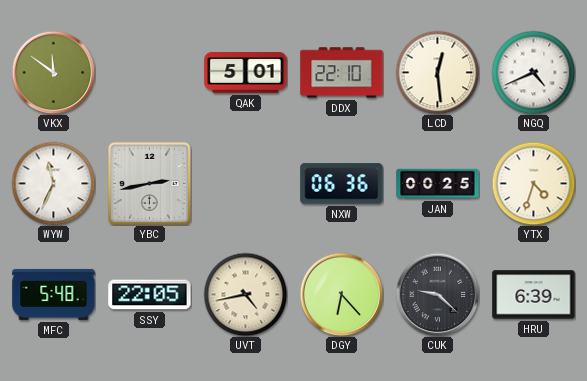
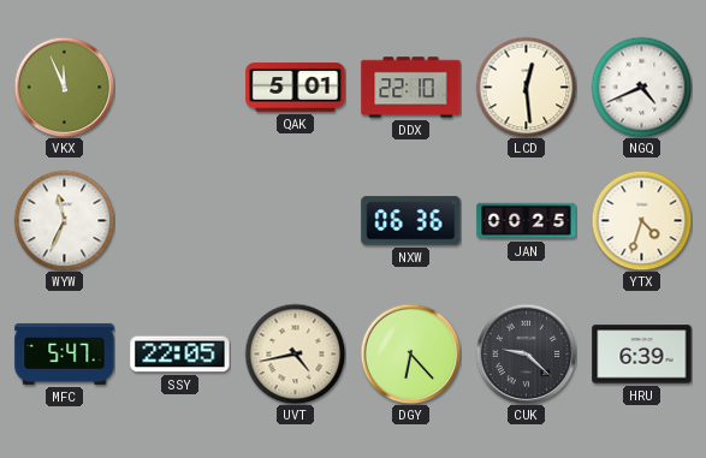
VKX: 11:51 -> 11:56
YBC: 2:43 -> none
MFC: 5:48 -> 5:47
